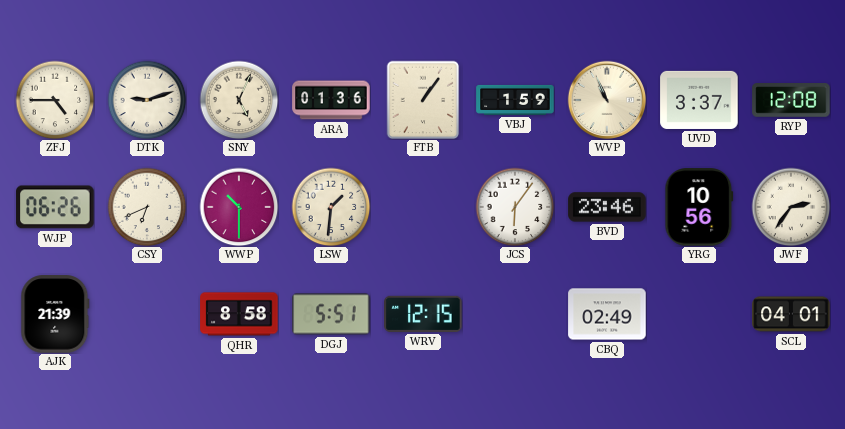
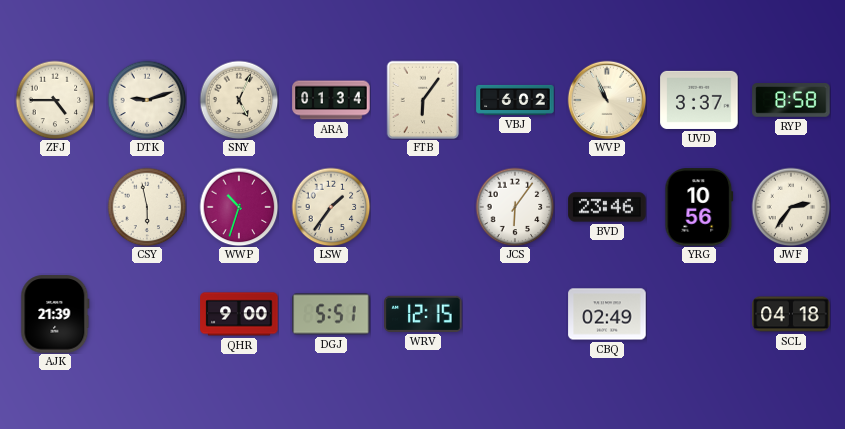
ARA: 01:36 -> 01:34
FTB: 1:06 -> 6:06
VBJ: 1:59 -> 6:02
RYP: 12:08 -> 8:58
WJP: 06:26 -> none
CSY: 6:41 -> 5:58
WWP: 10:30 -> 10:33
LSW: 1:31 -> 1:36
QHR: 8:58 -> 9:00
SCL: 04:01 -> 04:18
